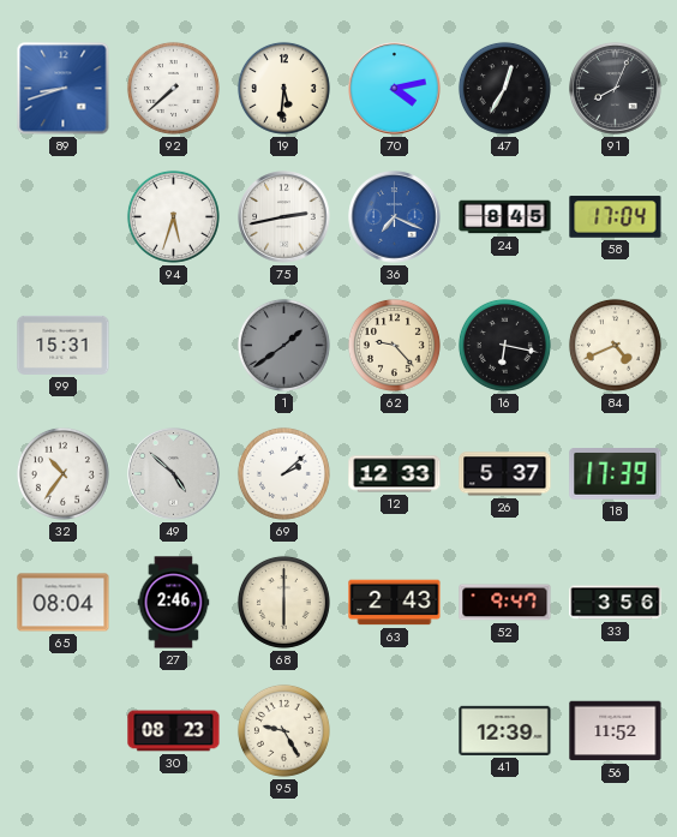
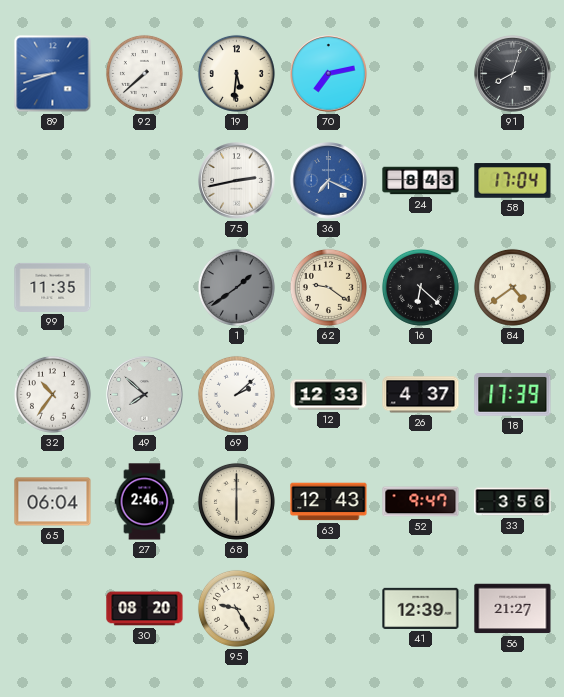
70: 4:13 -> 7:13
47: 12:35 -> none
91: 8:04 -> 8:03
94: 5:33 -> none
24: 8:45 -> 8:43
99: 15:31 -> 11:35
62: 9:23 -> 9:21
16: 6:17 -> 6:22
84: 4:41 -> 4:39
49: 4:52 -> 7:52
26: 5:37 -> 4:37
65: 08:04 -> 06:04
63: 2:43 -> 12:43
30: 08:23 -> 08:20
56: 11:52 -> 21:27
